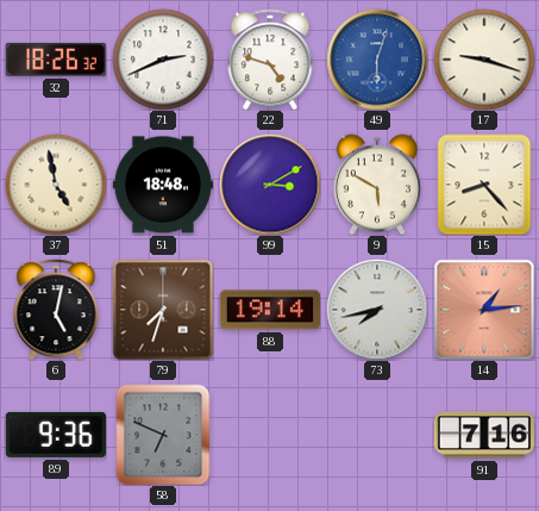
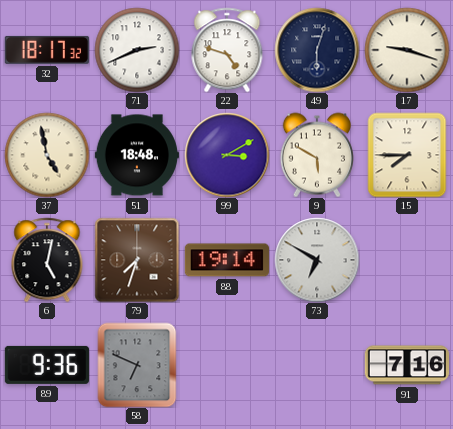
32: 18:26 -> 18:17
49 dial: blue -> navy
15: 8:23 -> 7:45
73: 7:43 -> 6:50
14: 1:14 -> none
